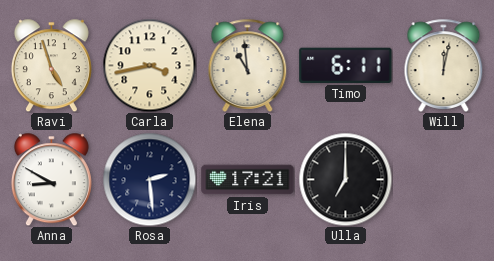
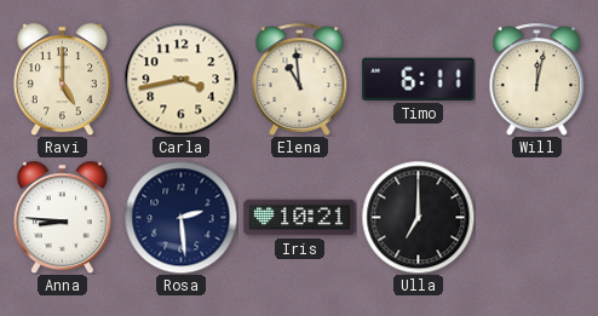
Ravi: 4:57 -> 5:00
Anna: 8:50 -> 8:46
Iris: 17:21 -> 10:21
